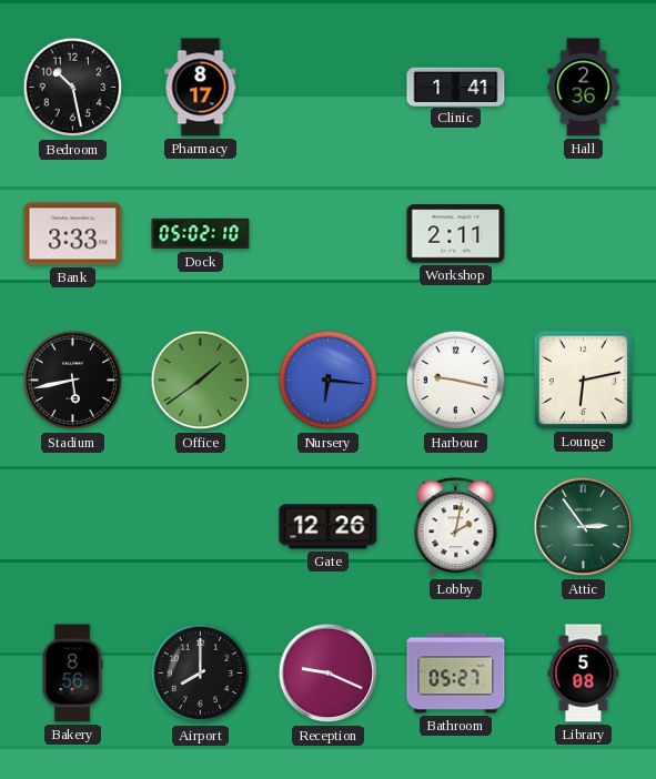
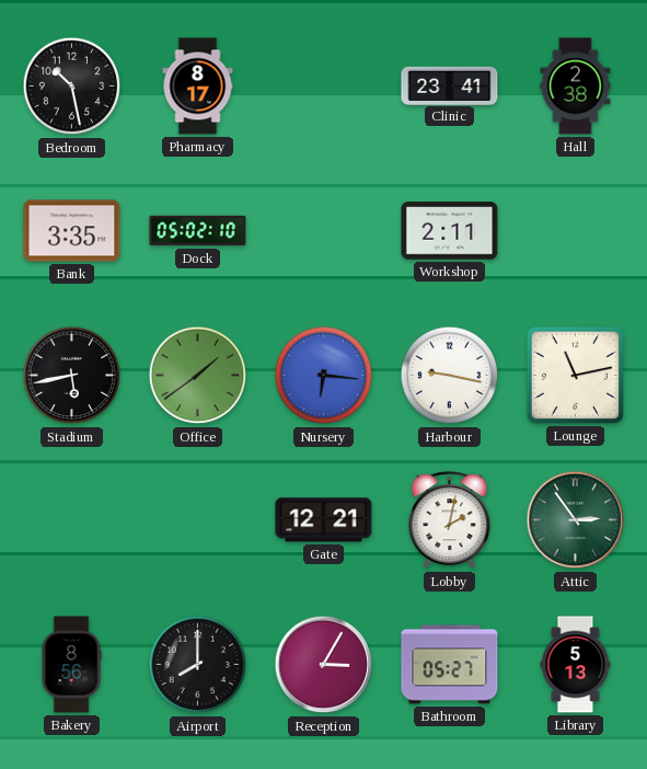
Clinic: 1:41 -> 23:41
Hall: 2:36 -> 2:38
Bank: 3:33 -> 3:35
Lounge: 6:13 -> 11:13
Gate: 12:26 -> 12:21
Reception: 9:19 -> 3:05
Library: 5:08 -> 5:13
